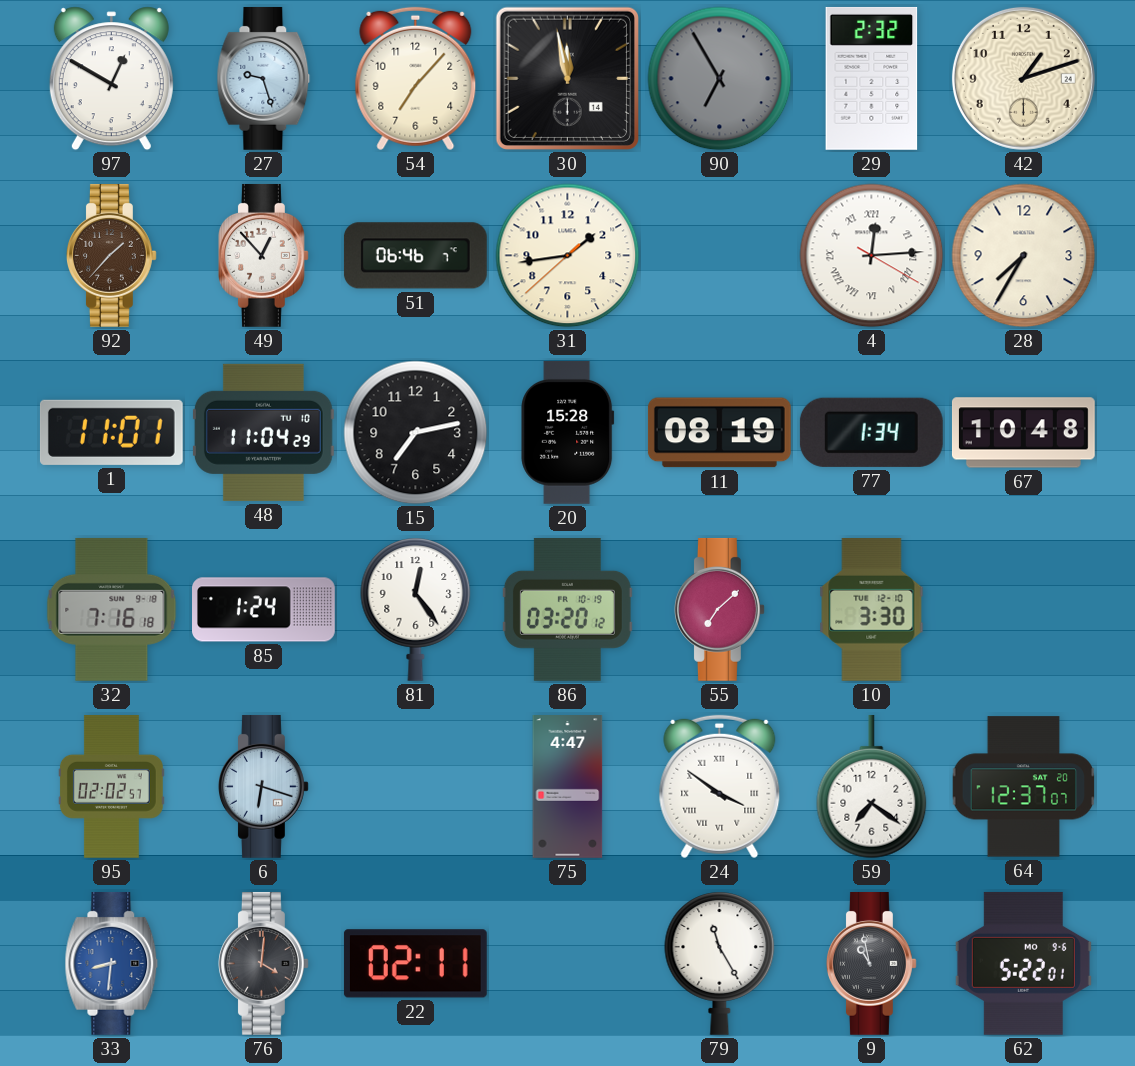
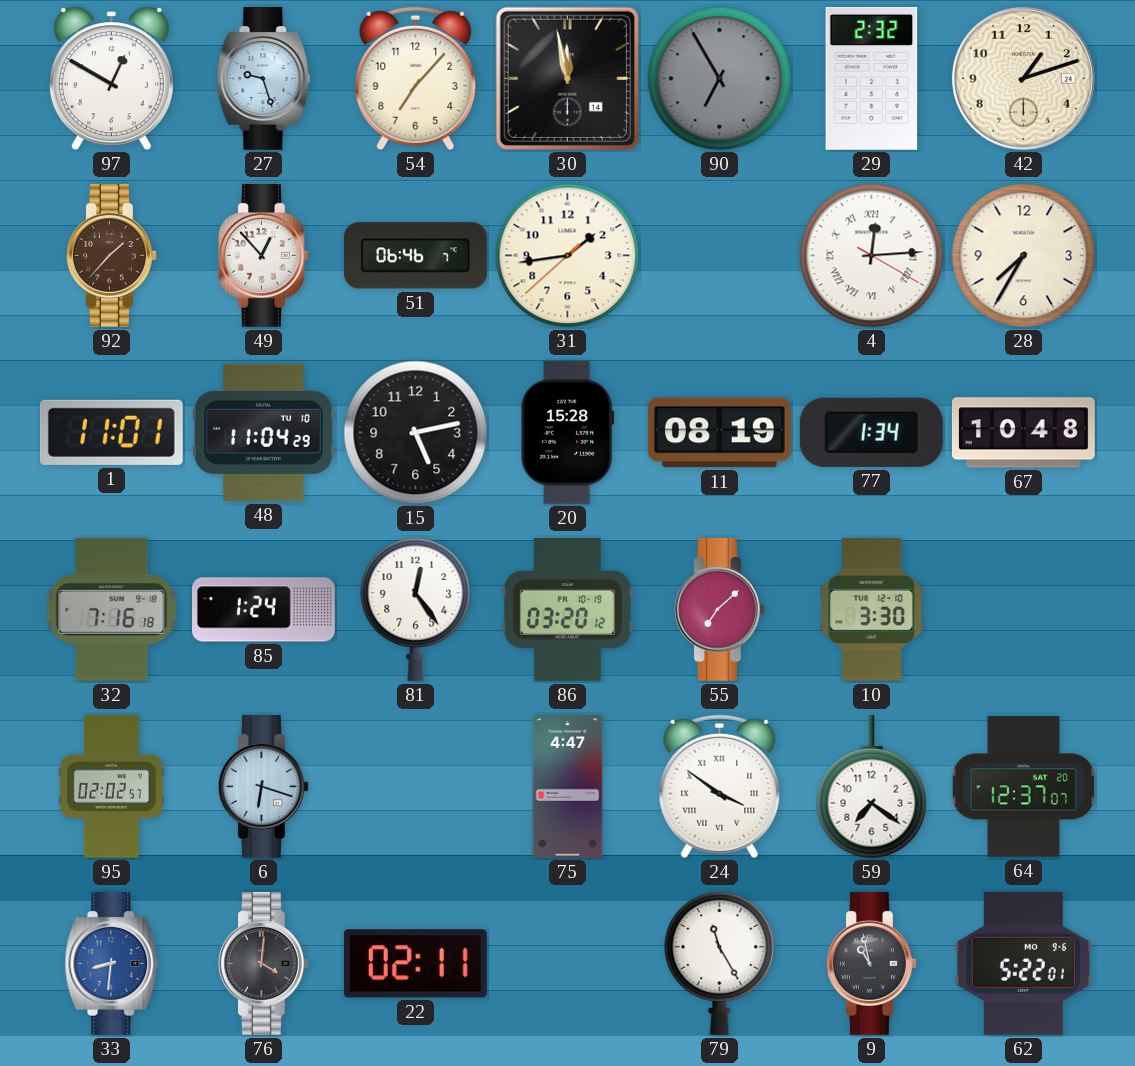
15: 7:13 -> 5:13
